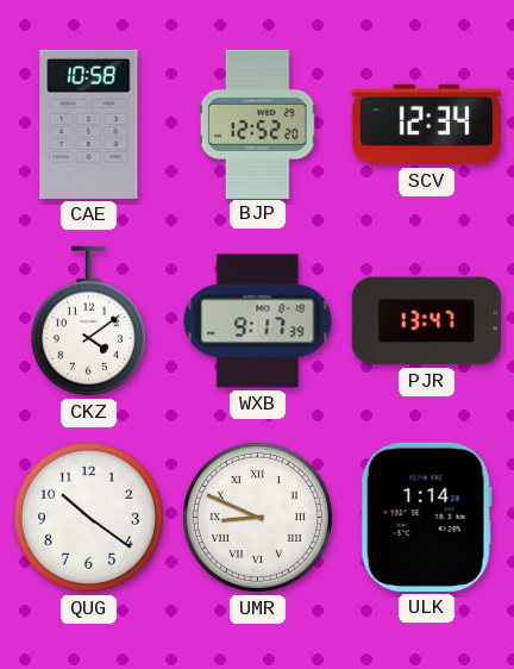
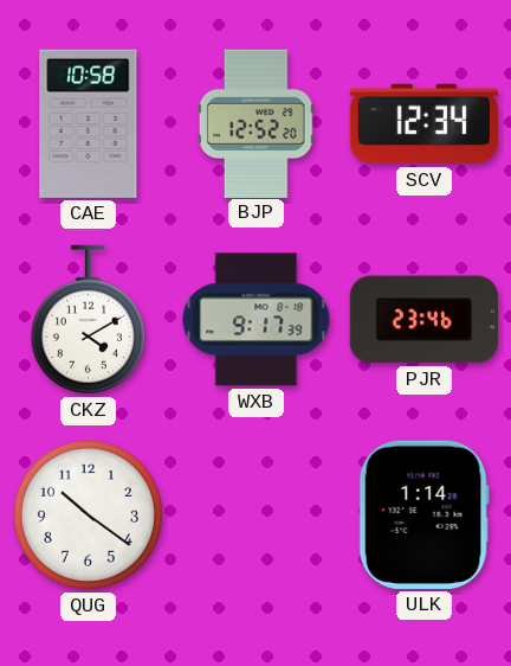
CKZ: 4:09 -> 4:10
PJR: 13:47 -> 23:46
UMR: 8:49 -> none
